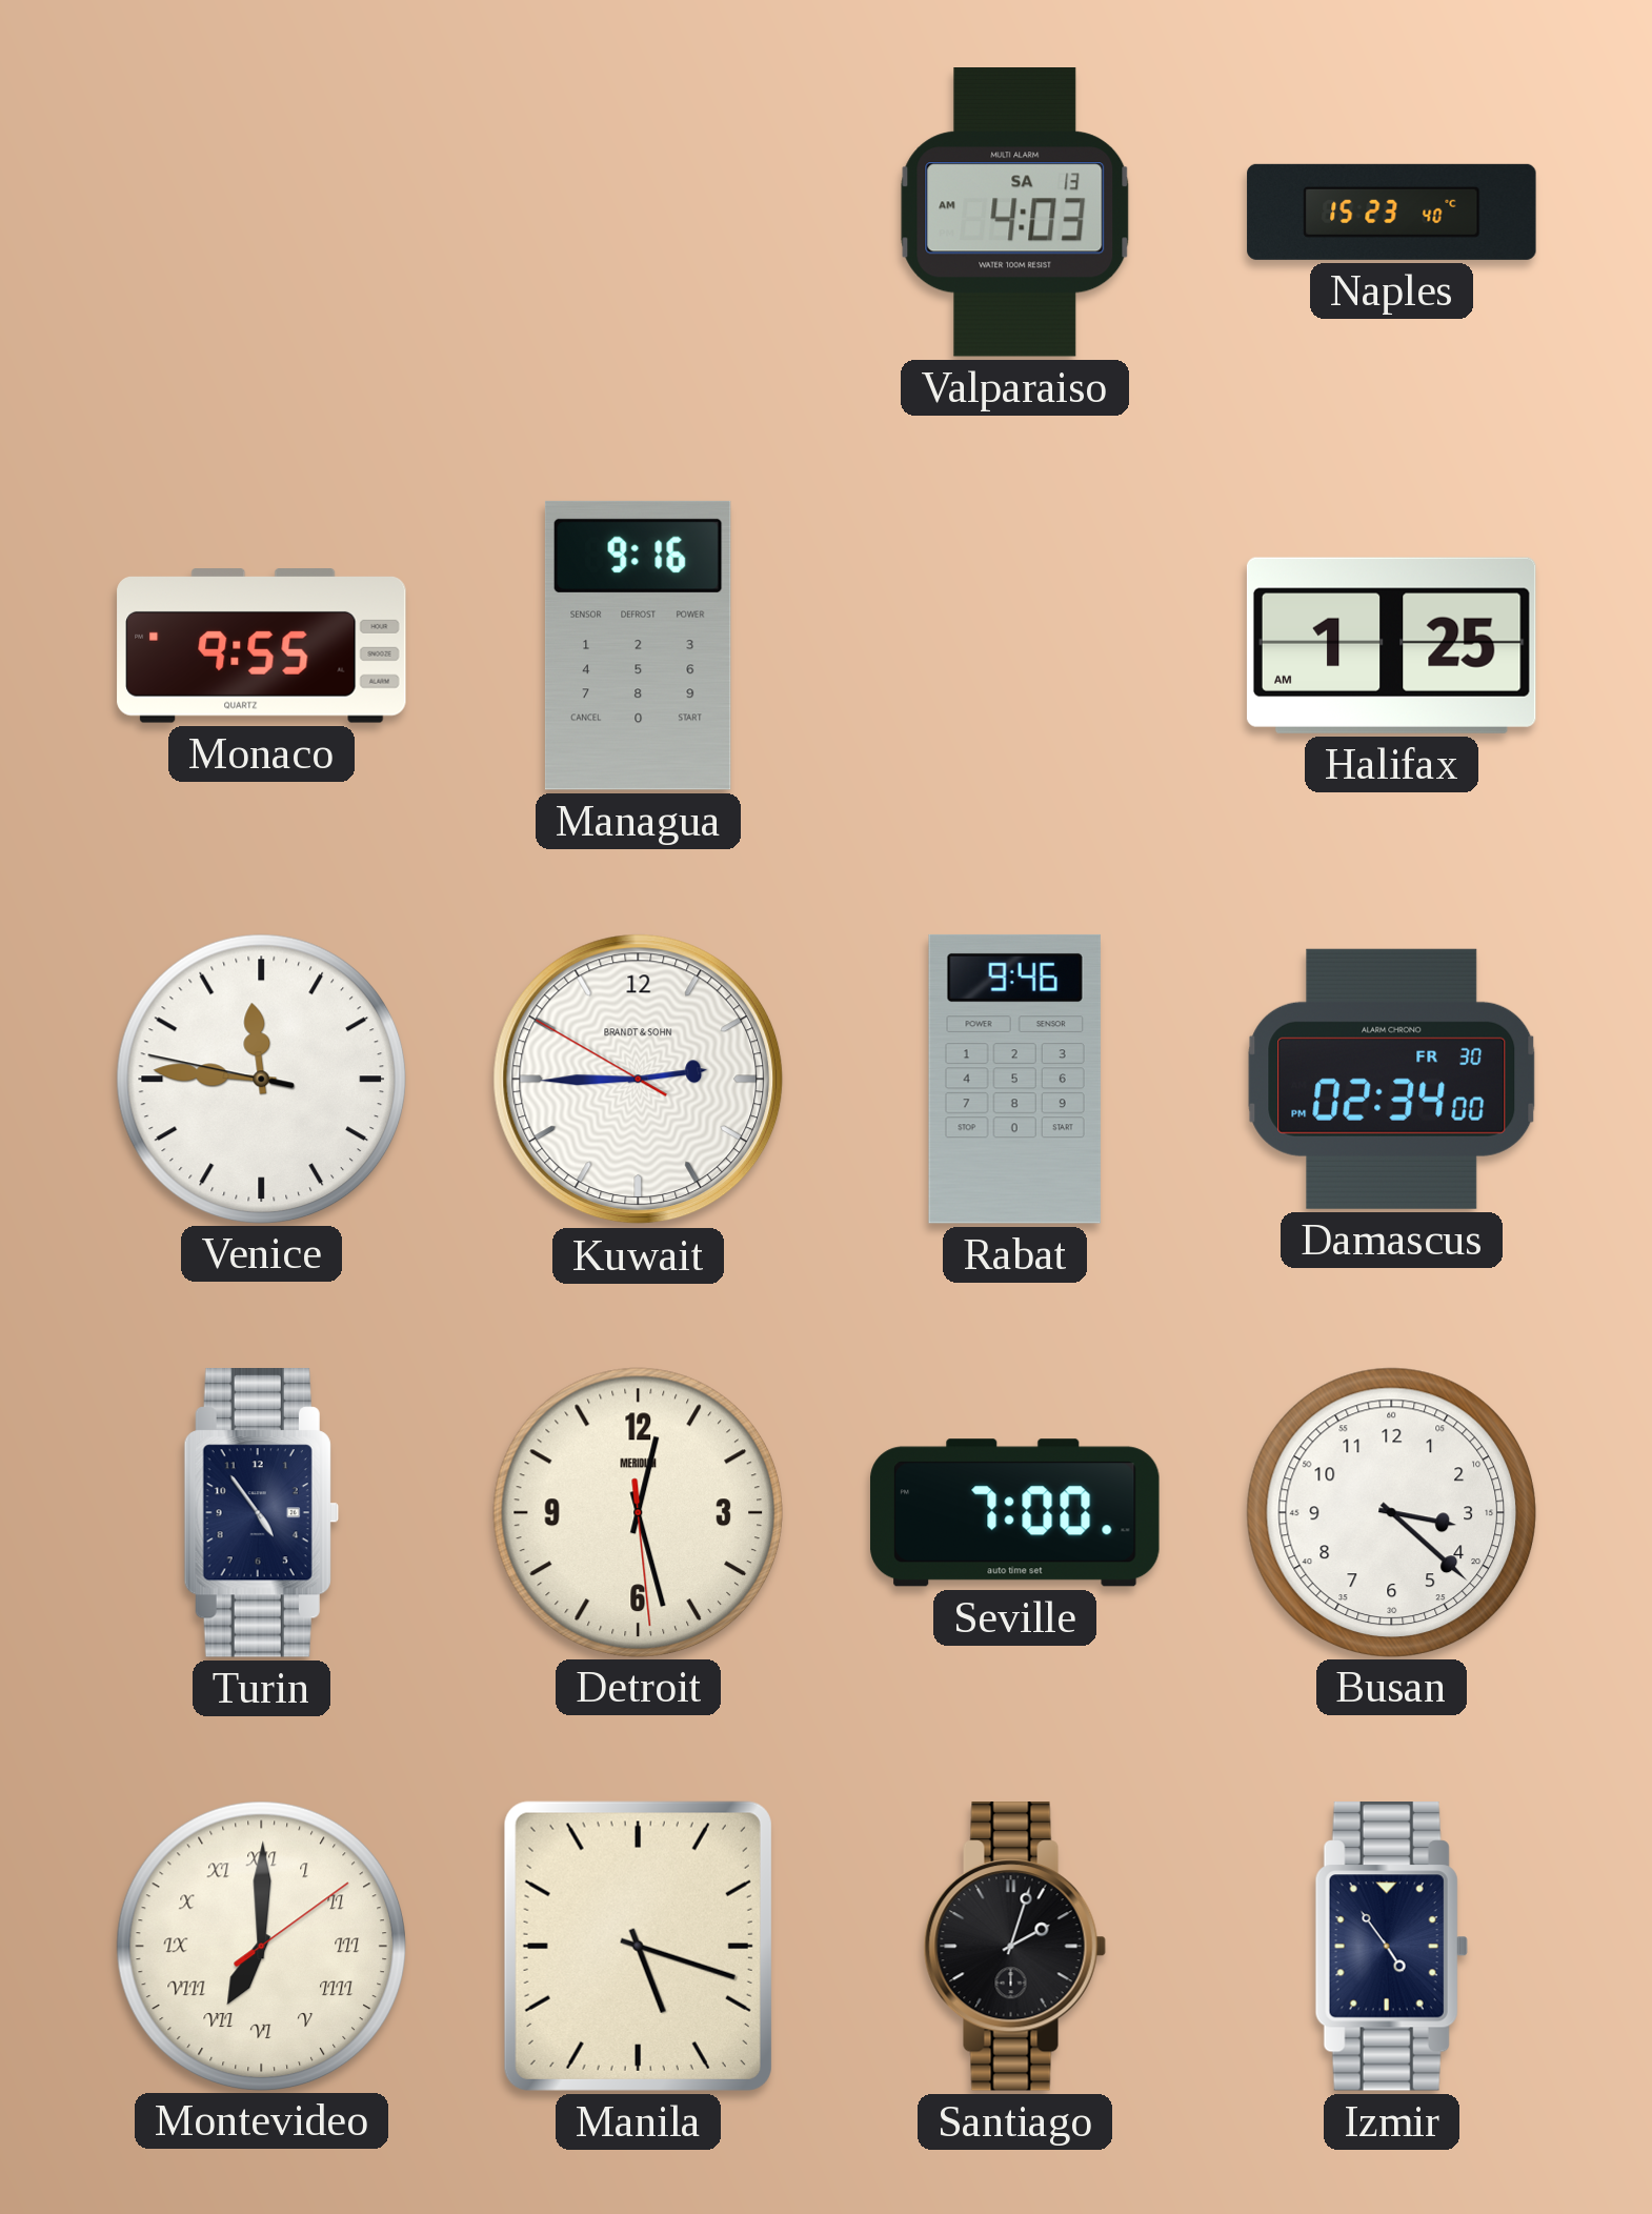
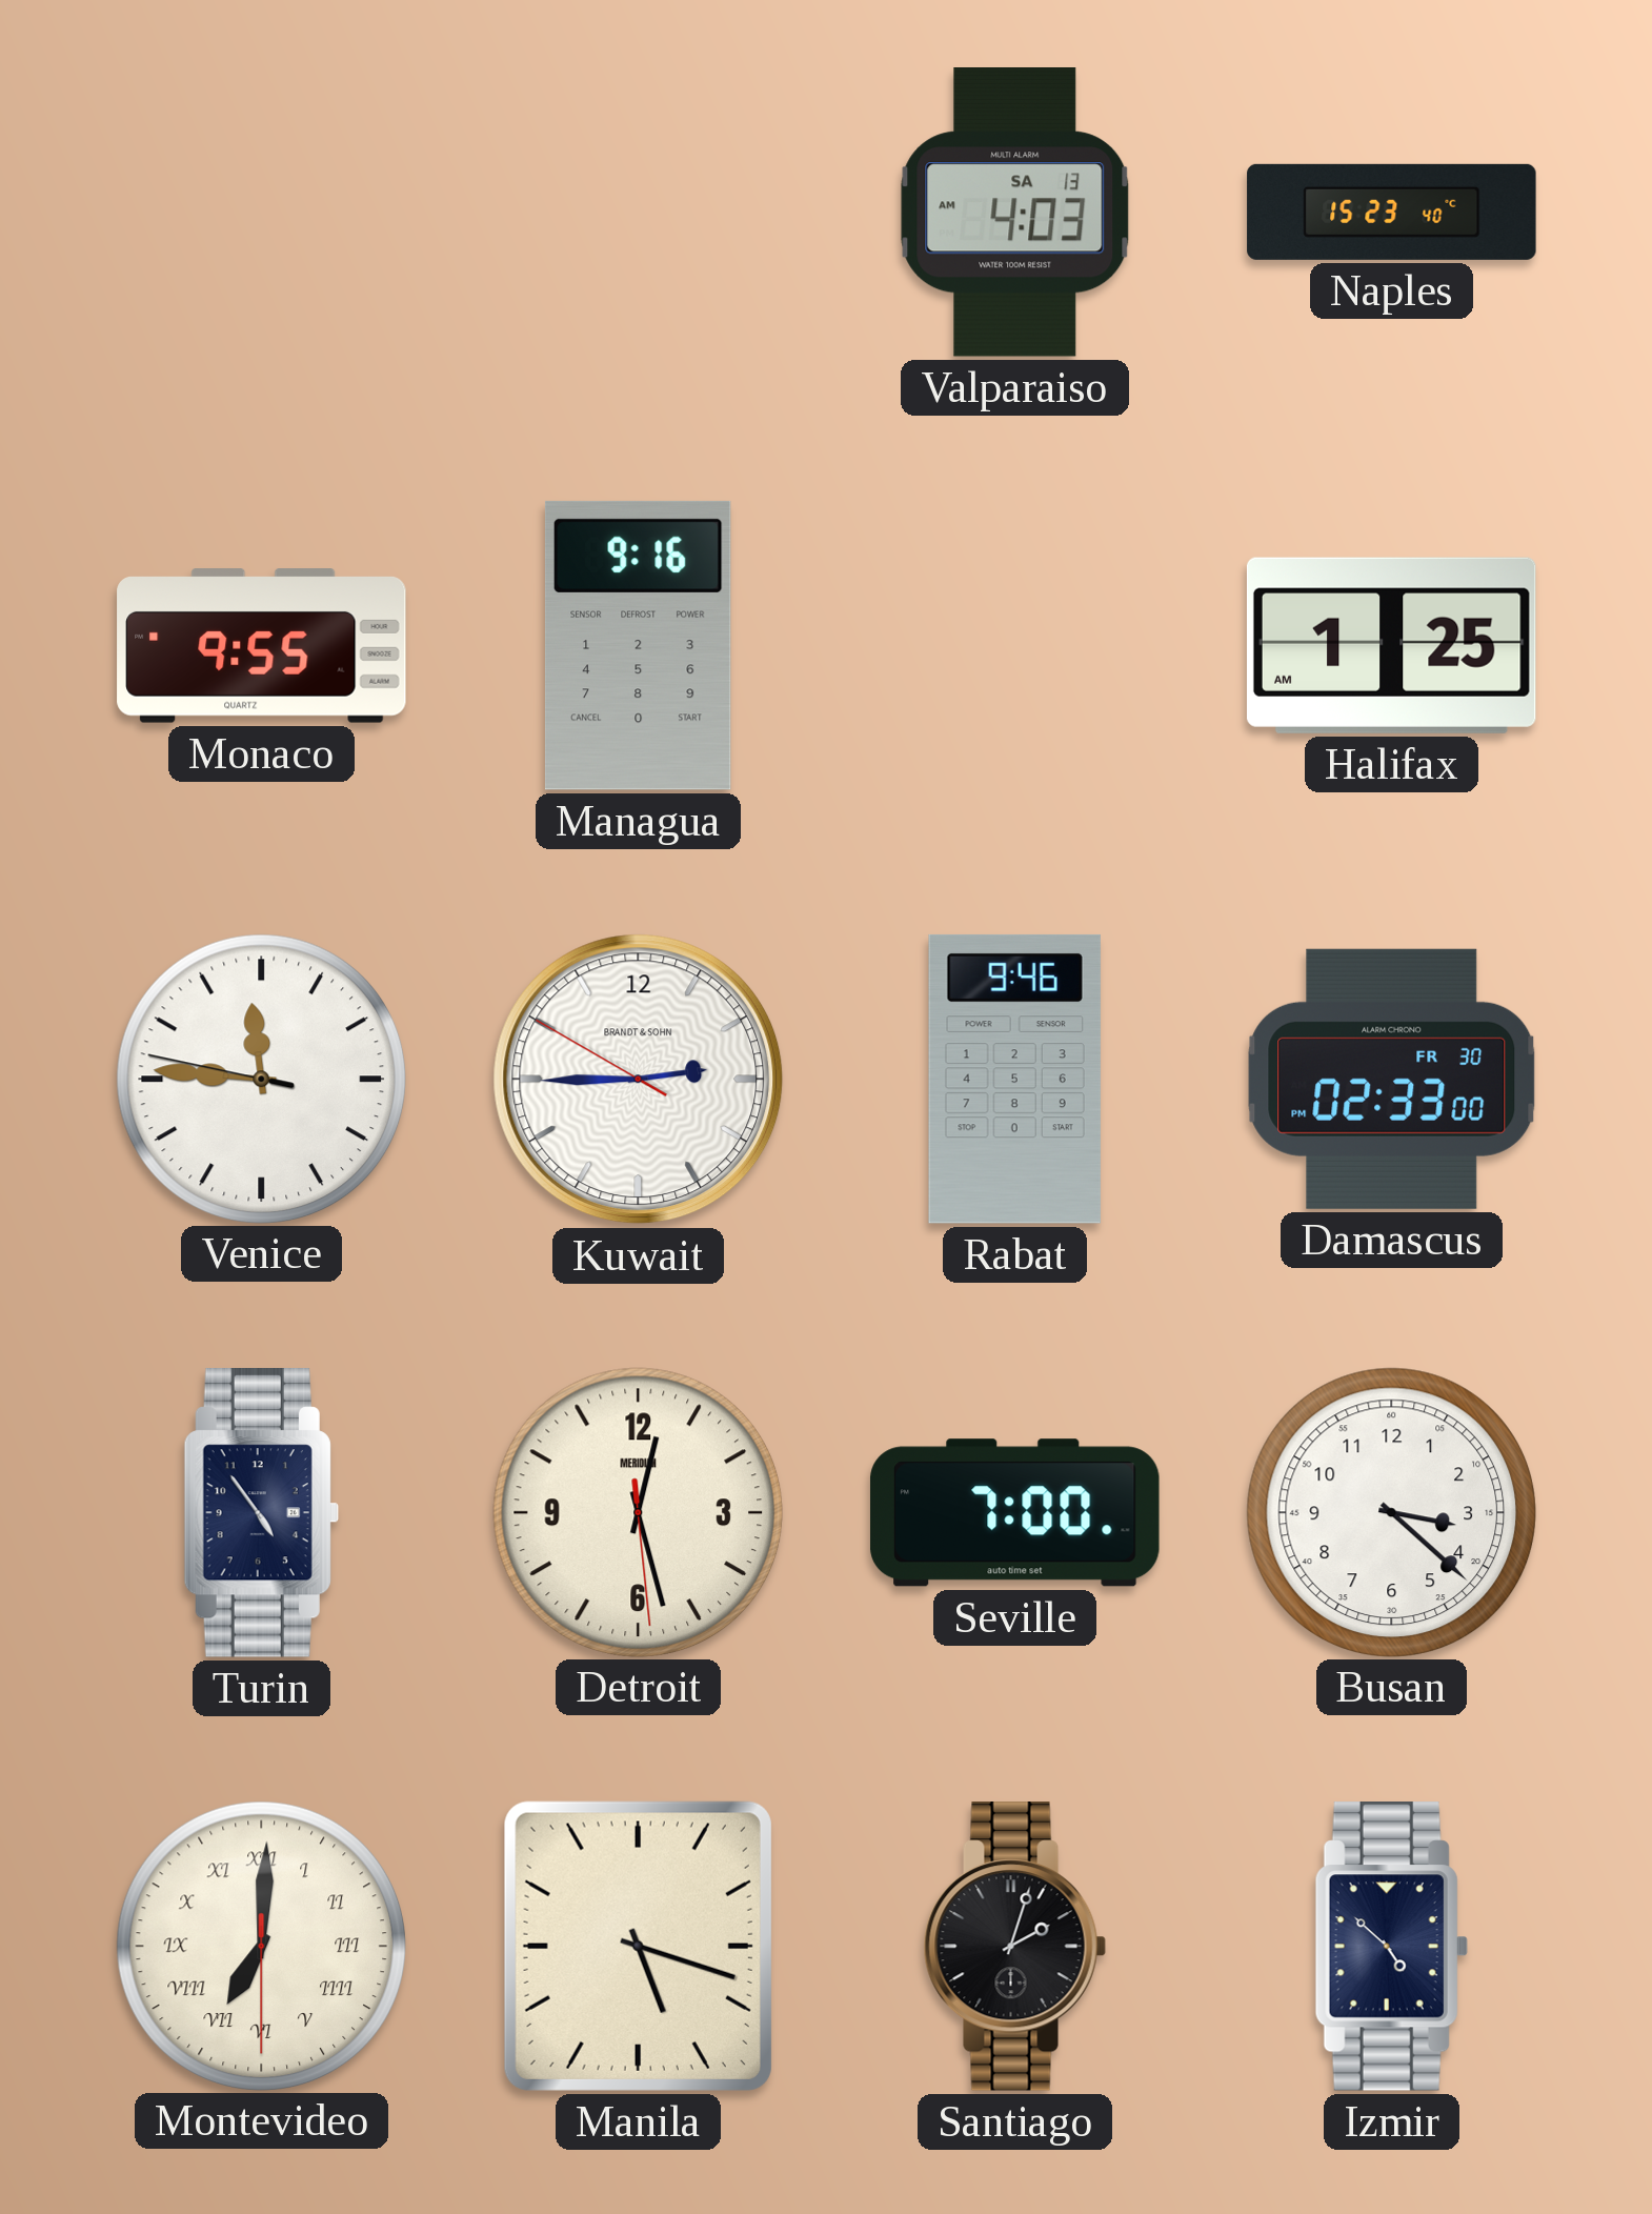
Damascus: 02:34 -> 02:33
Montevideo: 7:00:09 -> 7:00:30
Izmir: 4:54 -> 4:52
